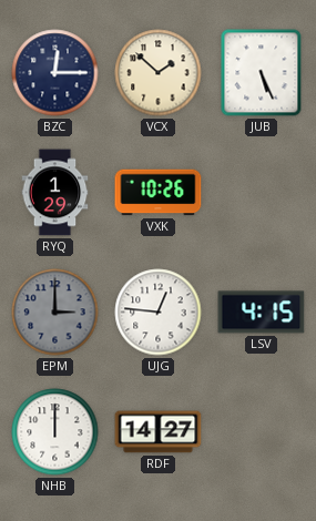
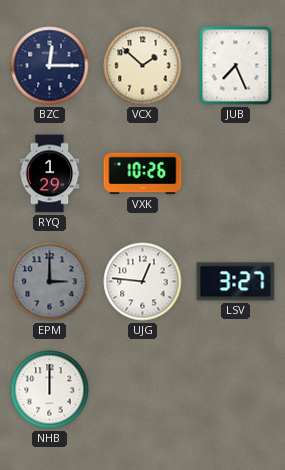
JUB: 5:26 -> 7:26
LSV: 4:15 -> 3:27
RDF: 14:27 -> none
